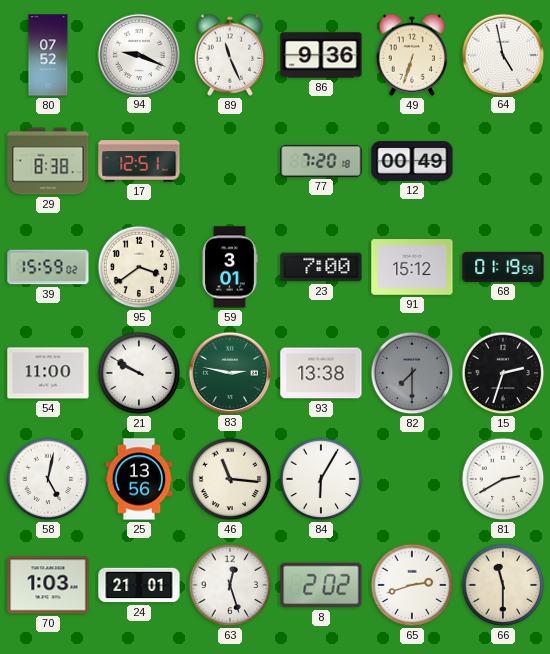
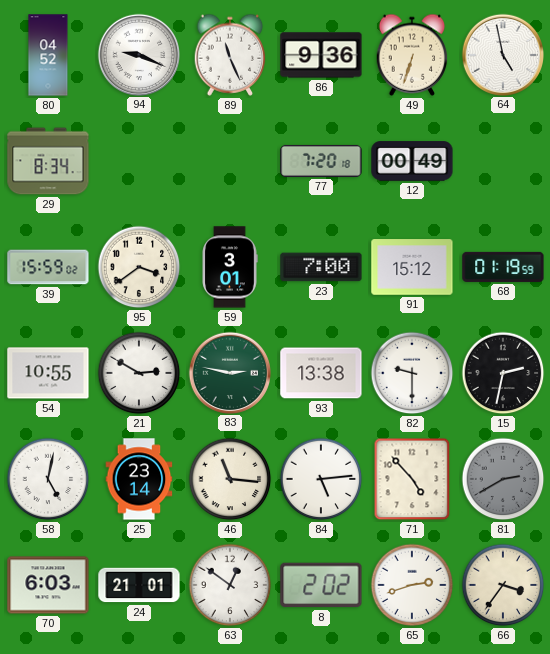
80: 07:52 -> 04:52
29: 8:38 -> 8:34
17: 12:51 -> none
54: 11:00 -> 10:55
21: 9:50 -> 2:50
82: 7:30 -> 9:30
82 dial: grey -> white
15: 2:33 -> 2:32
25: 13:56 -> 23:14
84: 6:05 -> 5:14
71: none -> 4:53
81 dial: white -> grey
70: 1:03 -> 6:03
63: 12:27 -> 12:51
66: 11:30 -> 3:36
